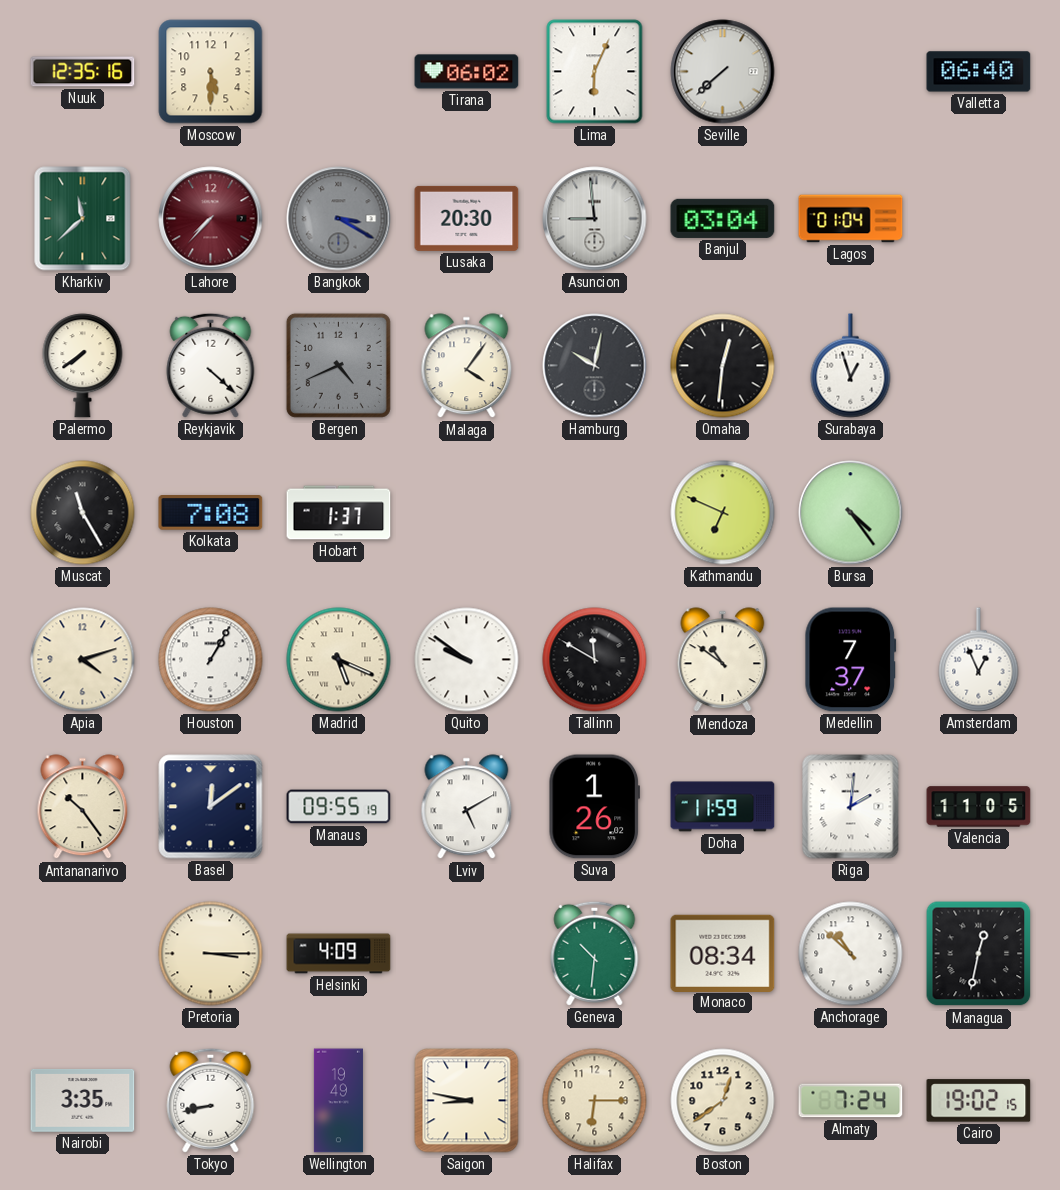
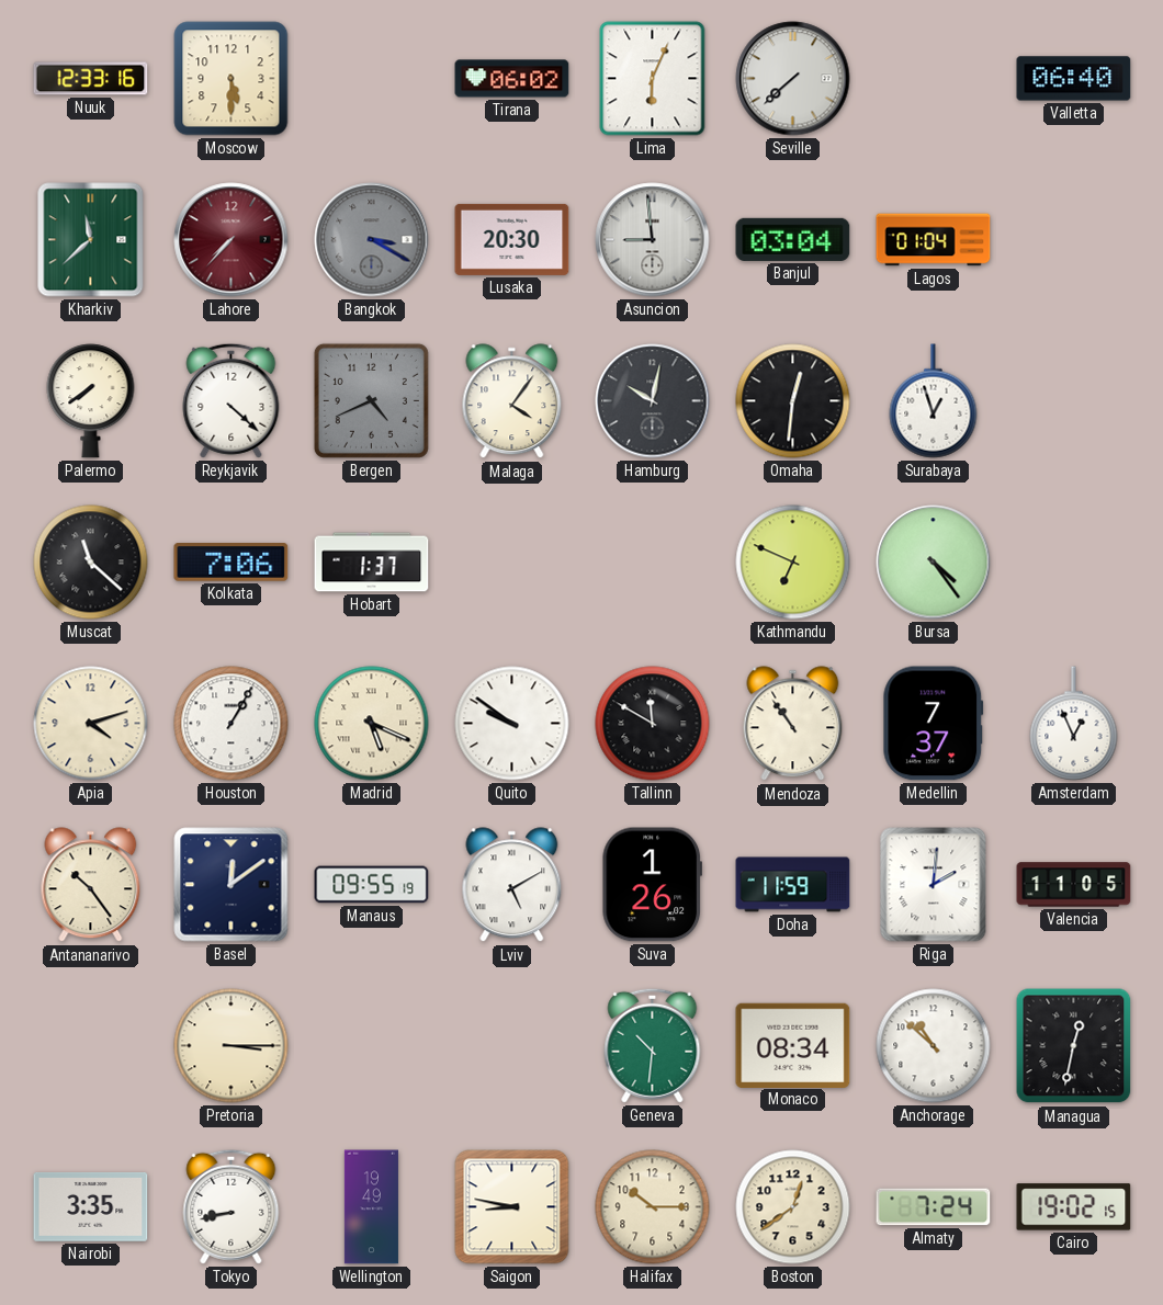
Nuuk: 12:35 -> 12:33
Muscat: 11:25 -> 11:22
Kolkata: 7:08 -> 7:06
Mendoza: 10:51 -> 10:54
Helsinki: 4:09 -> none
Halifax: 6:15 -> 10:15
